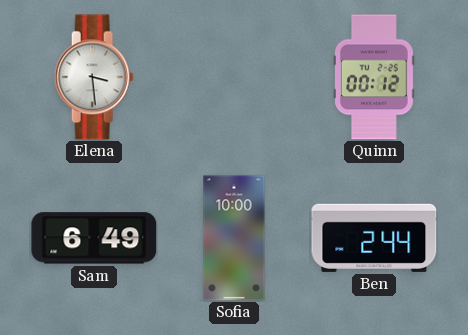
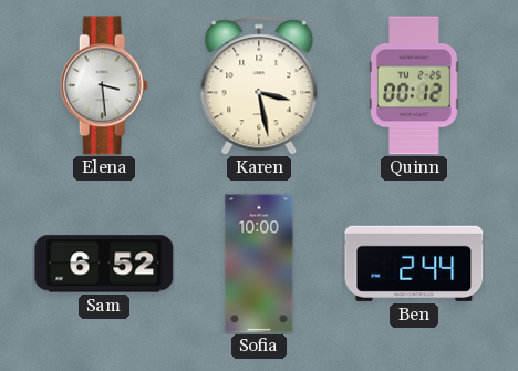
Karen: none -> 3:28
Sam: 6:49 -> 6:52
